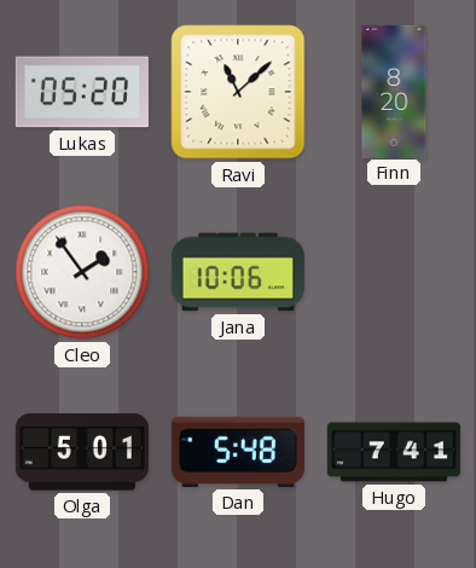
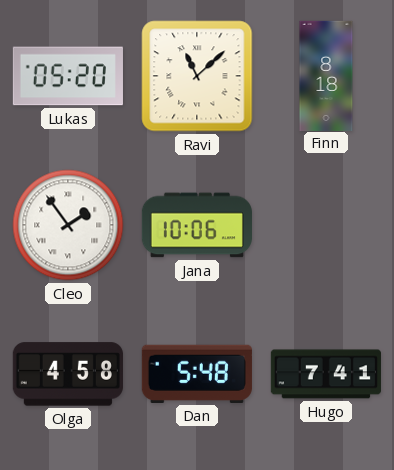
Finn: 8:20 -> 8:18
Olga: 5:01 -> 4:58
